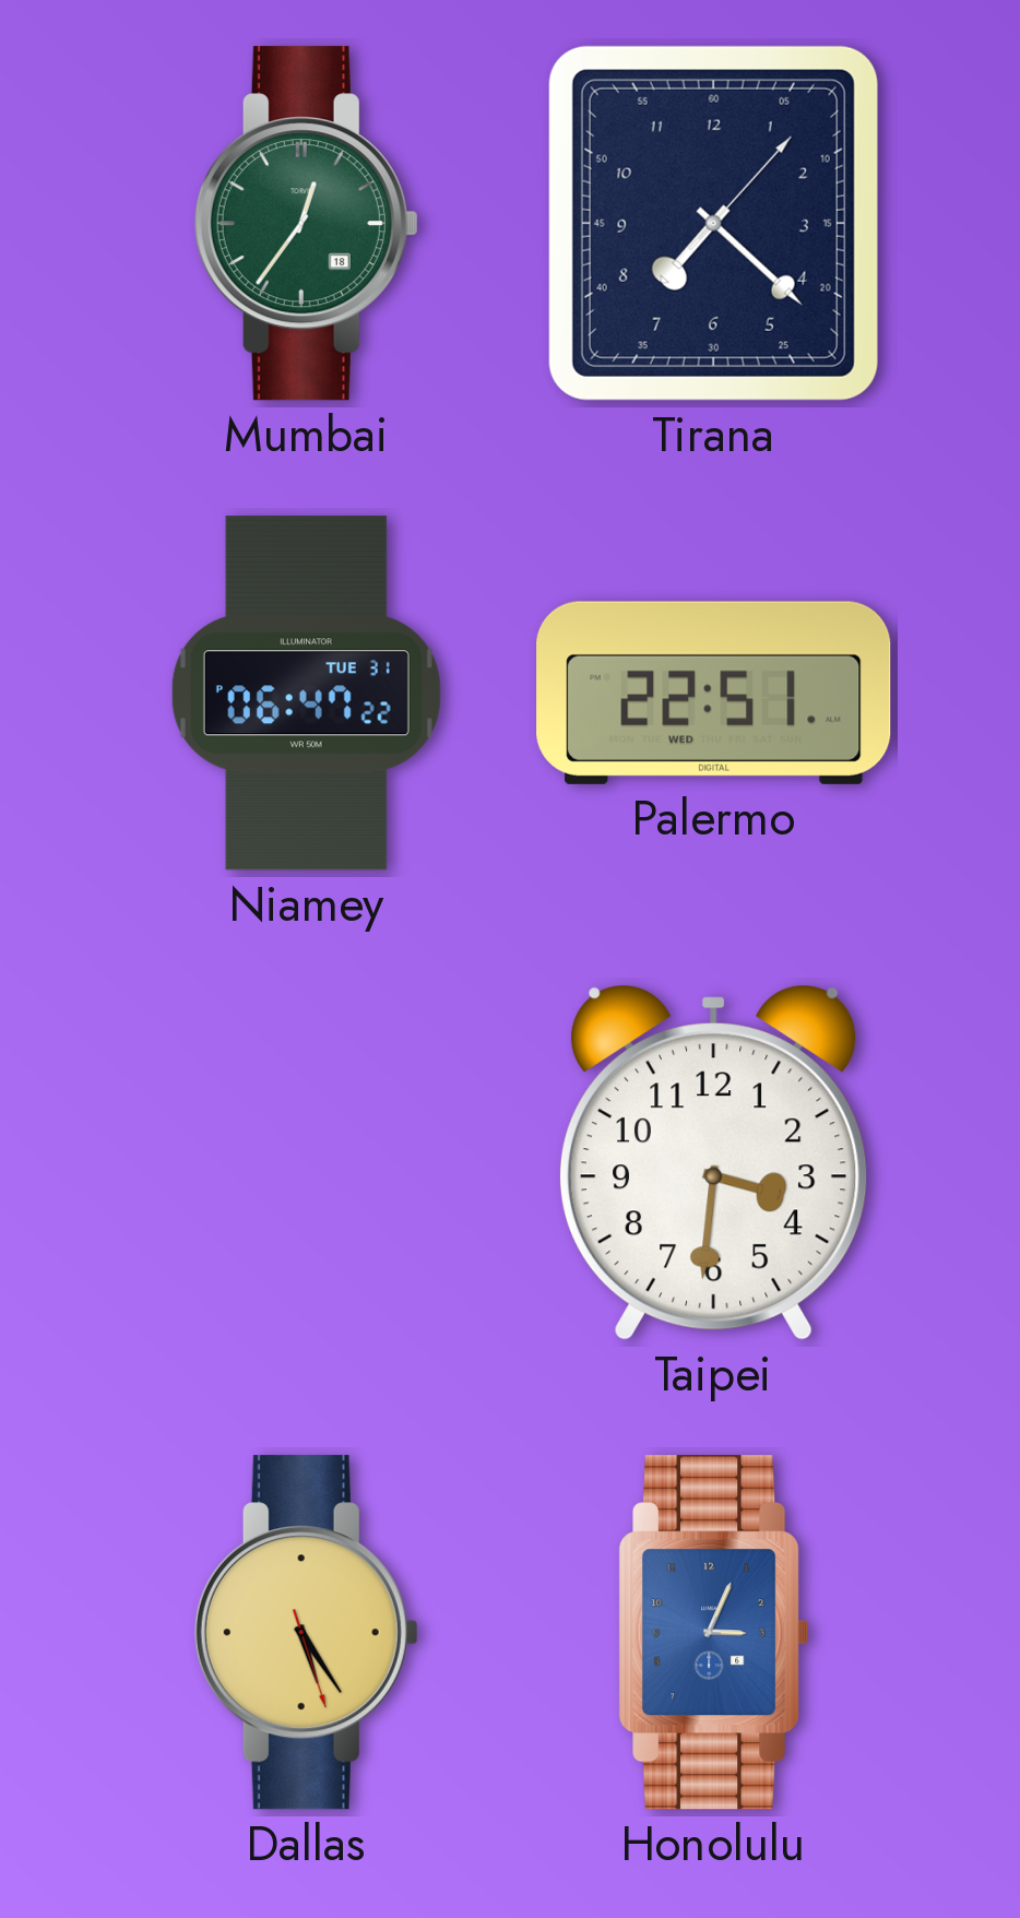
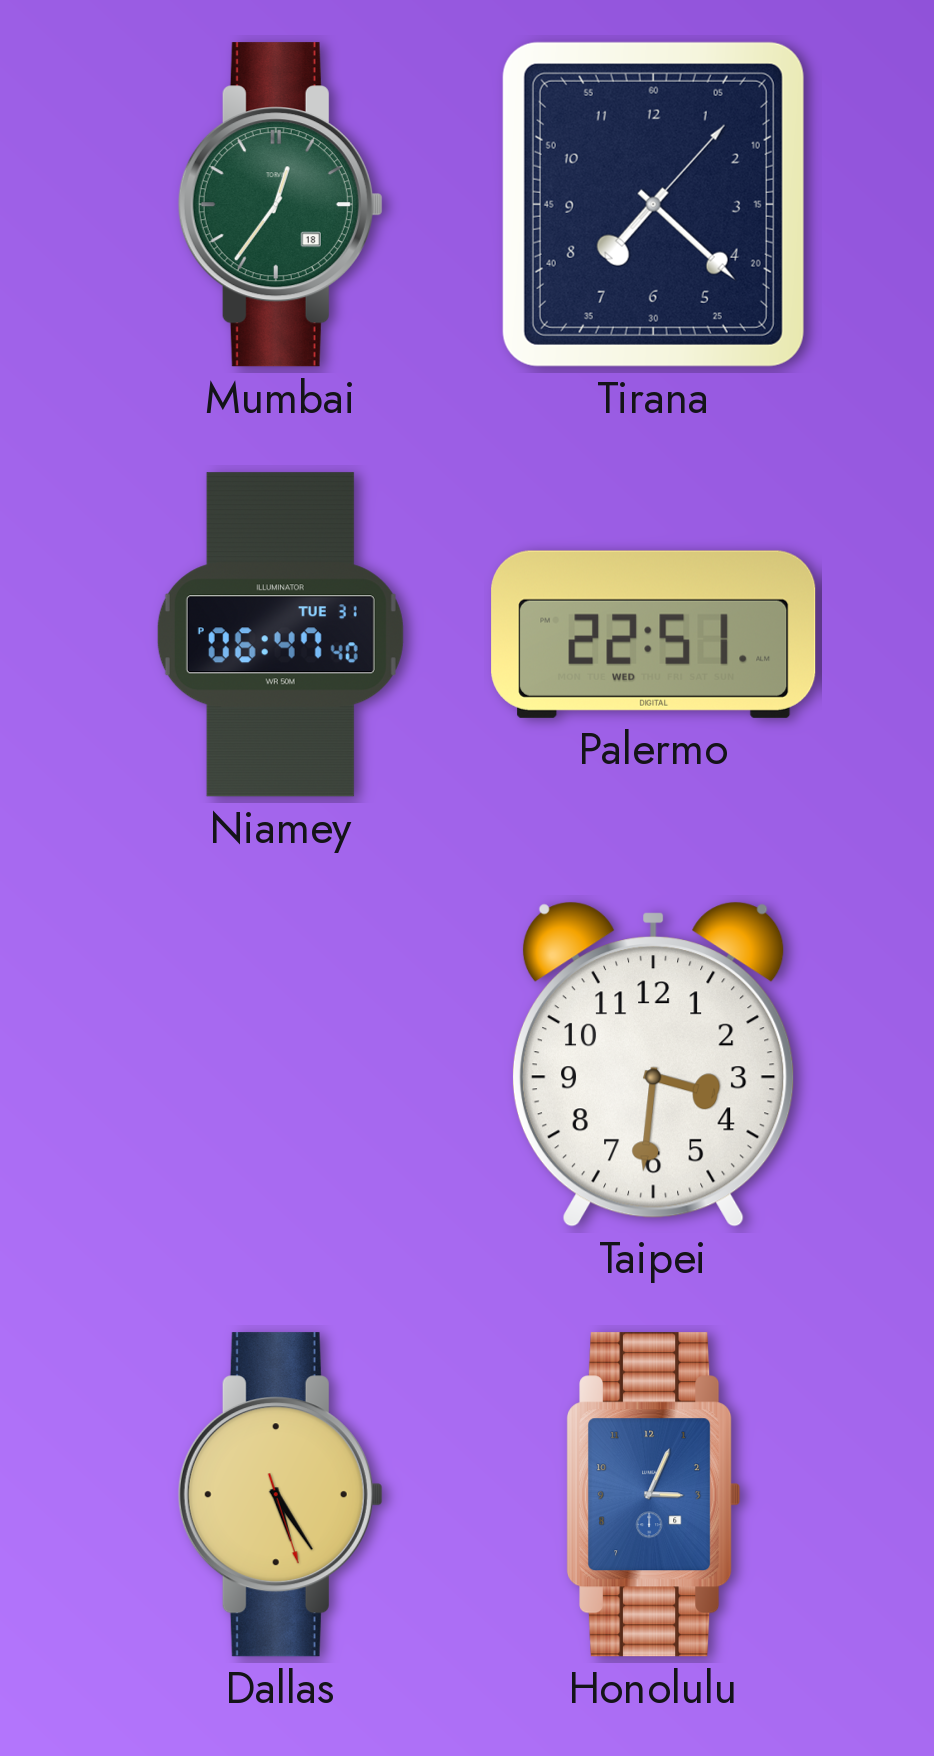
Niamey: 06:47:22 PM -> 06:47:40 PM
